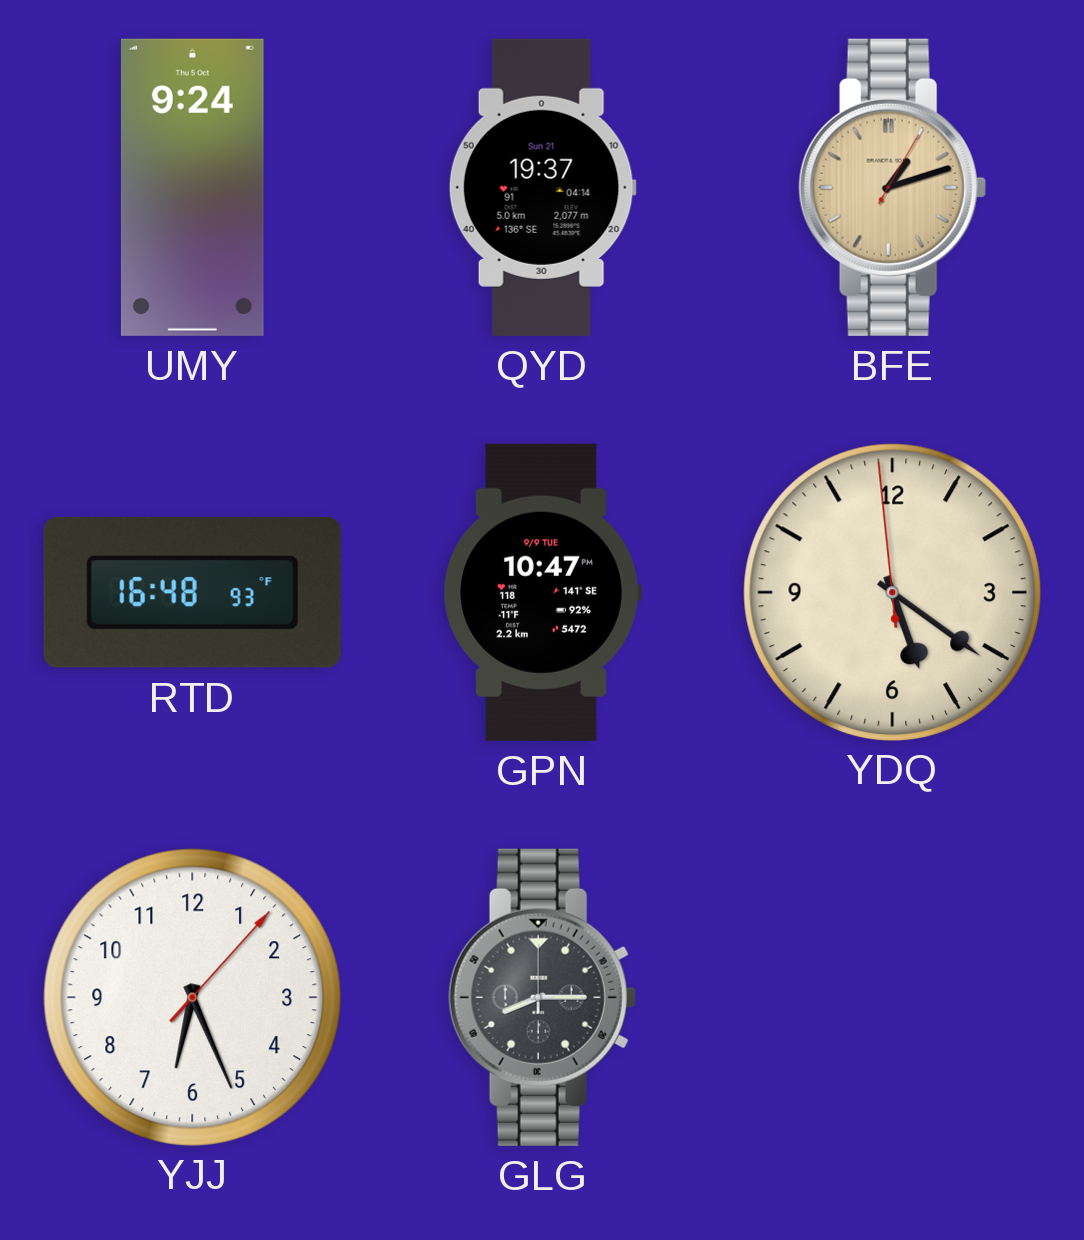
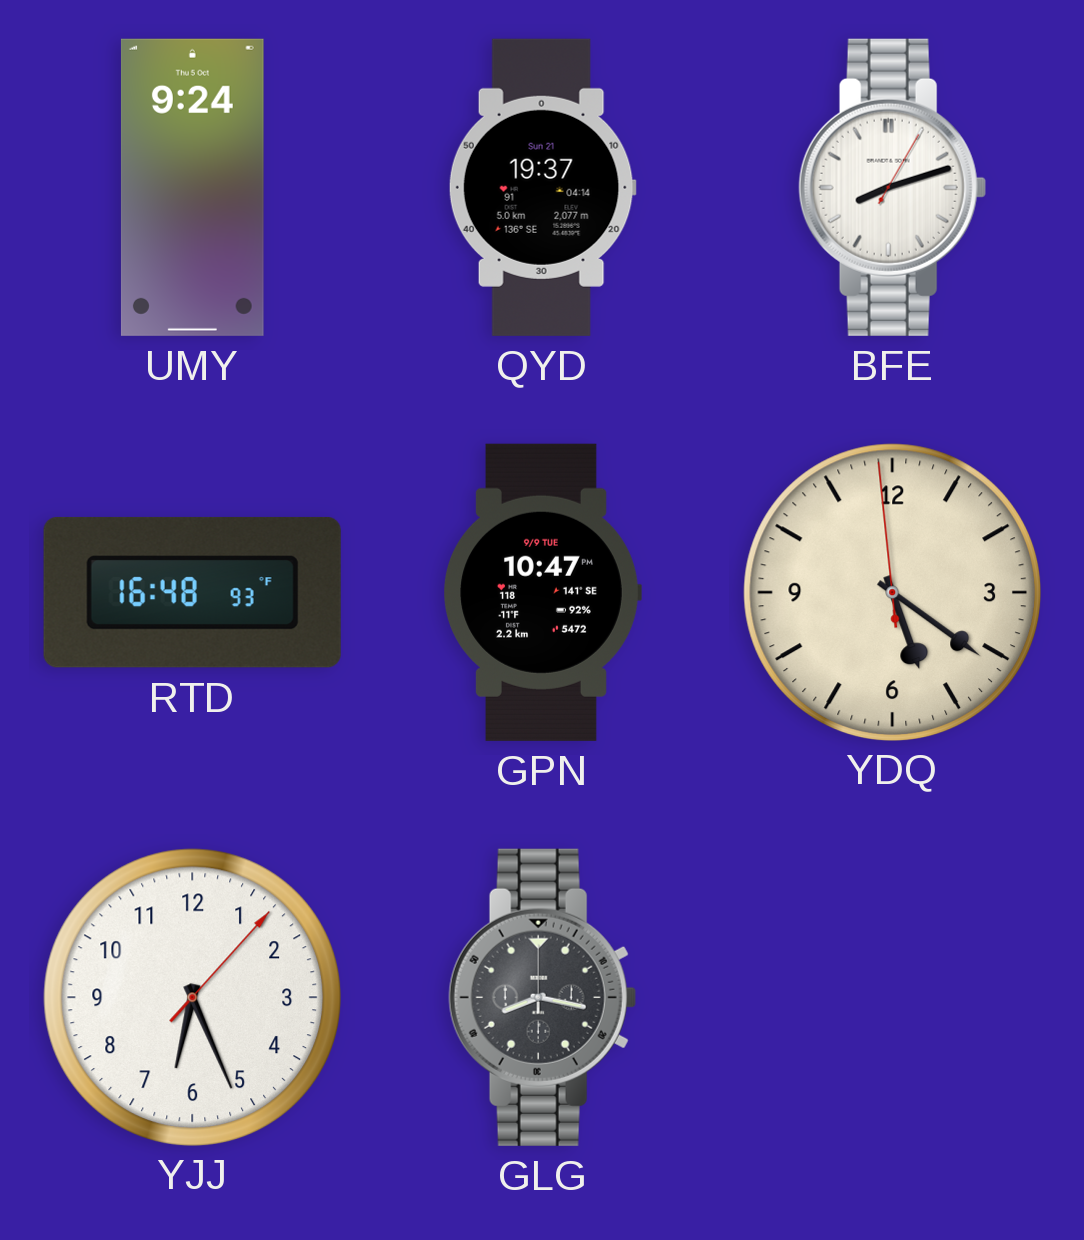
BFE: 1:12 -> 8:12
BFE dial: champagne -> white
GLG: 8:15 -> 8:17
